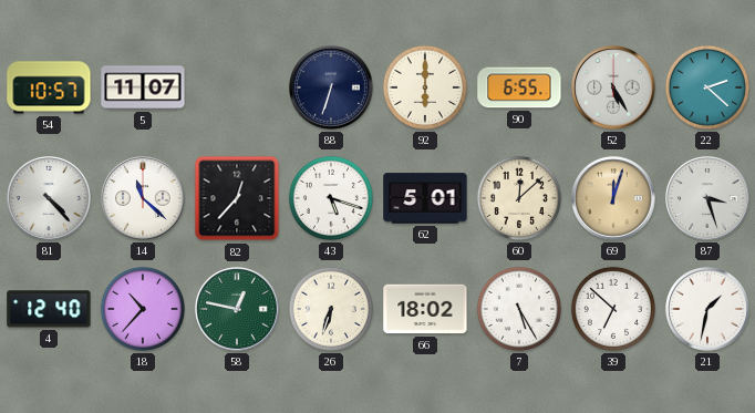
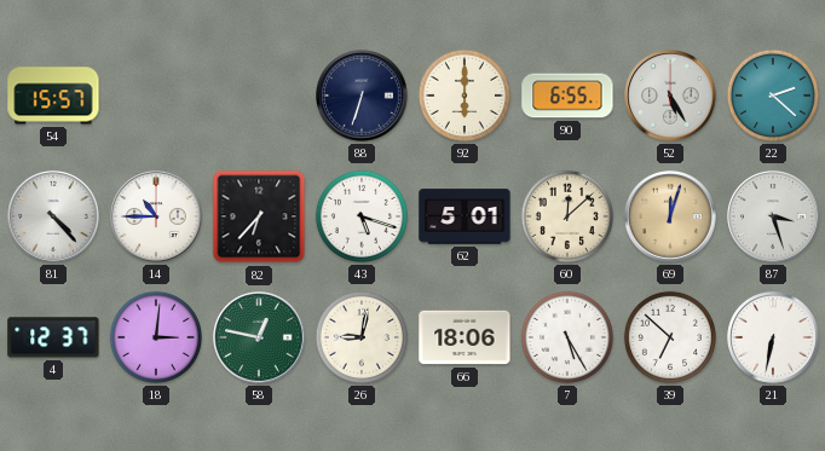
54: 10:57 -> 15:57
5: 11:07 -> none
14: 11:22 -> 10:45
82: 12:37 -> 6:37
4: 12:40 -> 12:37
18: 10:37 -> 3:01
26: 6:33 -> 9:02
66: 18:02 -> 18:06
21: 1:32 -> 6:32
